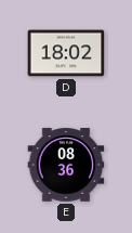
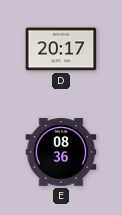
D: 18:02 -> 20:17
